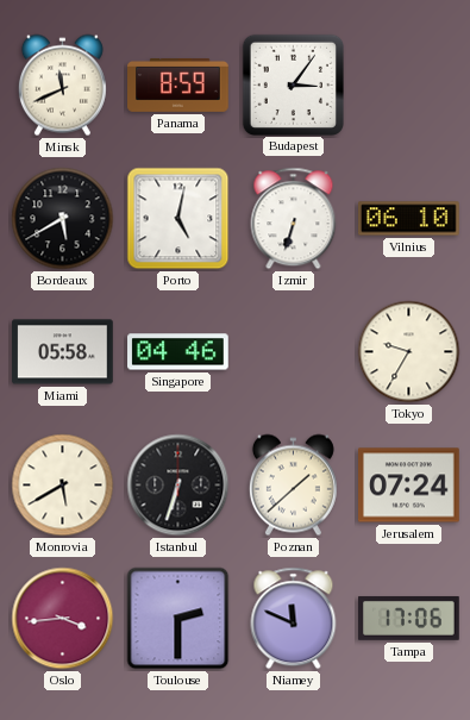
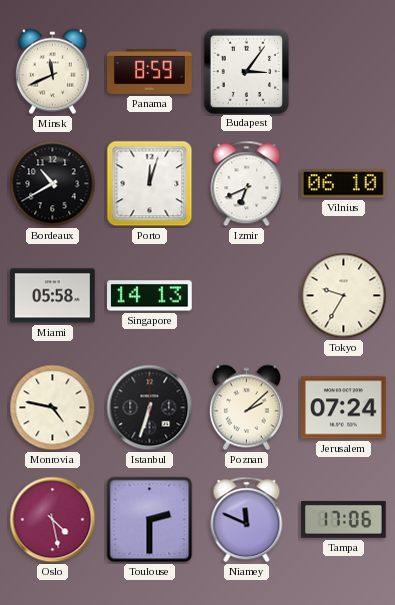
Bordeaux: 5:40 -> 10:40
Porto: 5:02 -> 12:03
Izmir: 6:33 -> 6:41
Singapore: 04:46 -> 14:13
Monrovia: 5:40 -> 4:47
Poznan: 1:38 -> 2:08
Oslo: 3:44 -> 4:28
